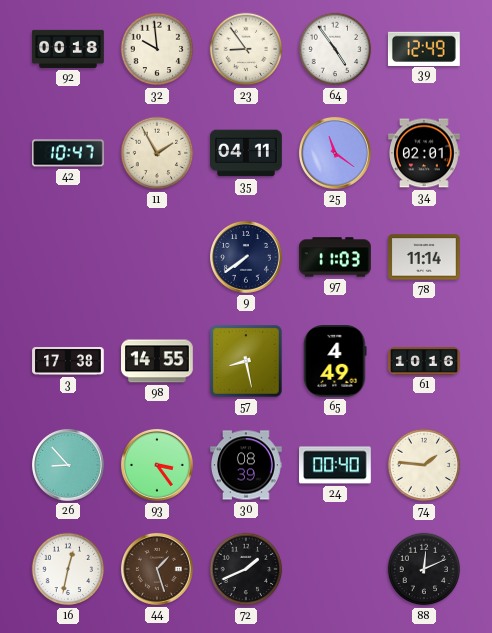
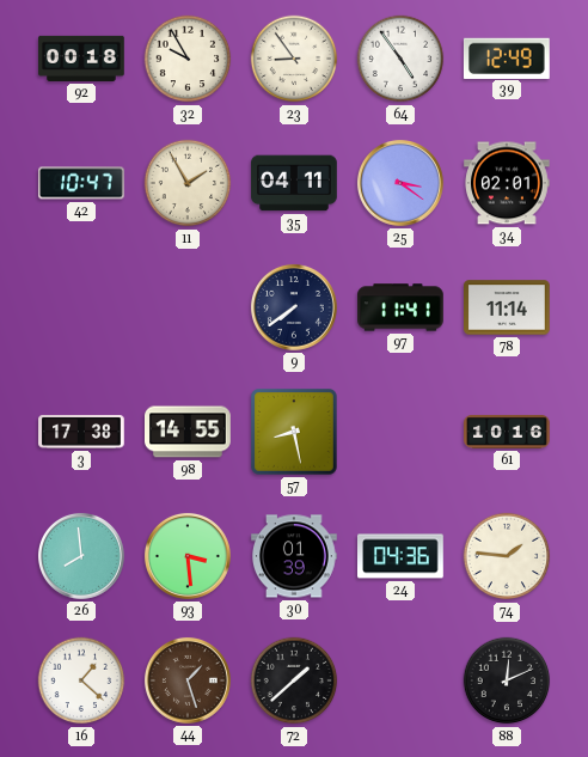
32: 9:59 -> 9:55
25: 11:21 -> 3:21
97: 11:03 -> 11:41
65: 4:49 -> none
26: 8:53 -> 7:59
93: 3:24 -> 3:29
30: 08:39 -> 01:39
24: 00:40 -> 04:36
16: 12:32 -> 1:22
72: 1:41 -> 1:38
